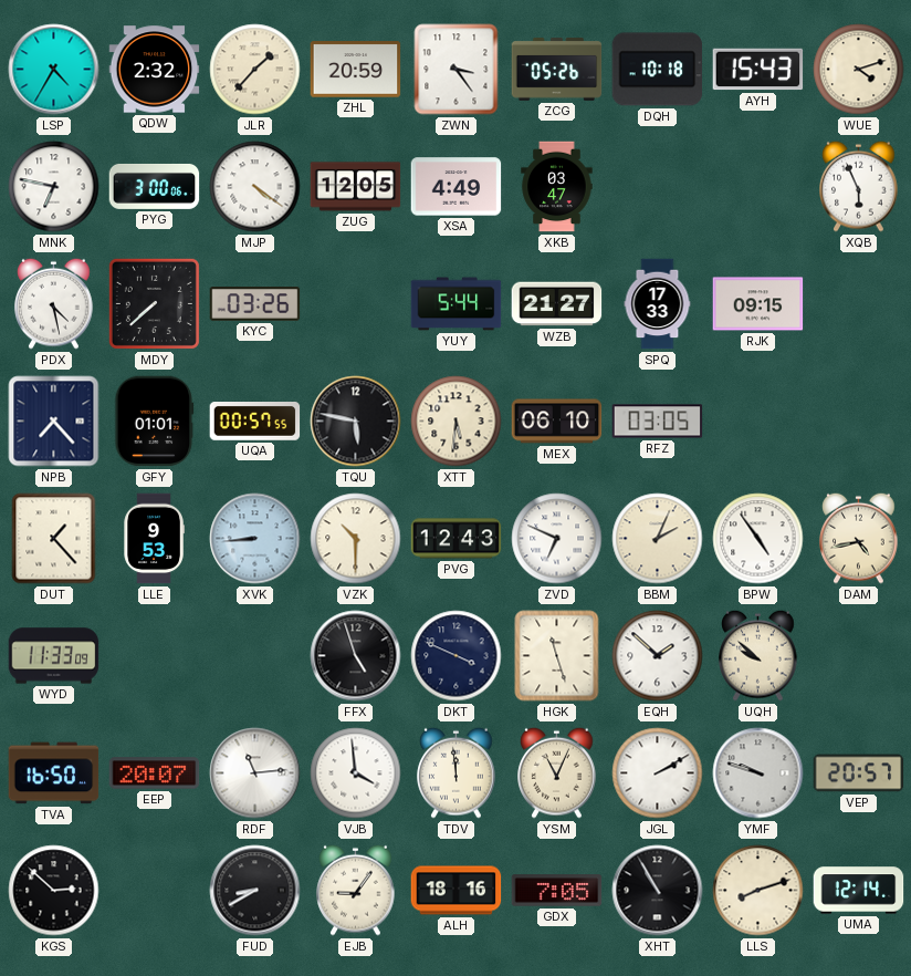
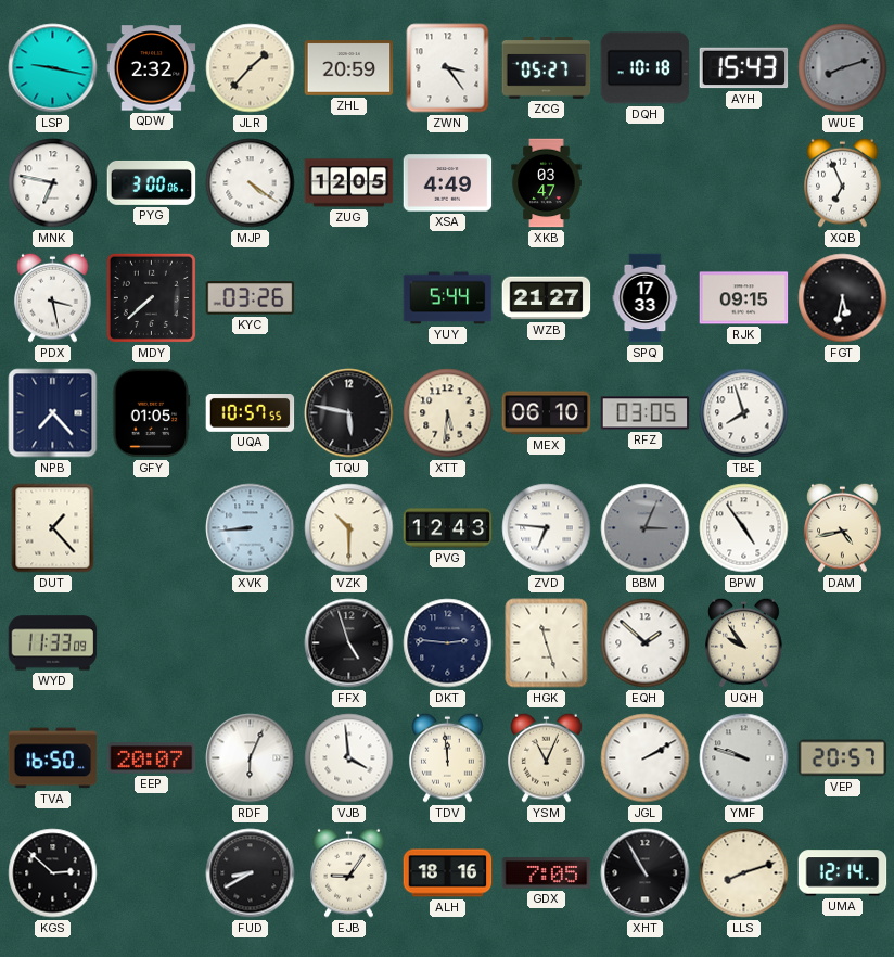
LSP: 4:35 -> 9:17
ZCG: 05:26 -> 05:27
WUE: 4:12 -> 8:12
WUE dial: cream -> grey
XQB: 5:56 -> 6:56
PDX: 4:28 -> 3:28
FGT: none -> 5:32
GFY: 01:01 -> 01:05
UQA: 00:57 -> 10:57
TBE: none -> 7:57
LLE: 9:53 -> none
ZVD: 6:49 -> 6:46
BBM: 2:04 -> 3:04
BBM dial: cream -> grey
DKT: 3:49 -> 2:46
UQH: 9:52 -> 9:54
RDF: 11:14 -> 6:04
